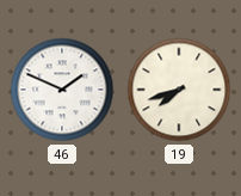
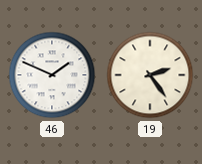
19: 7:42 -> 2:24
